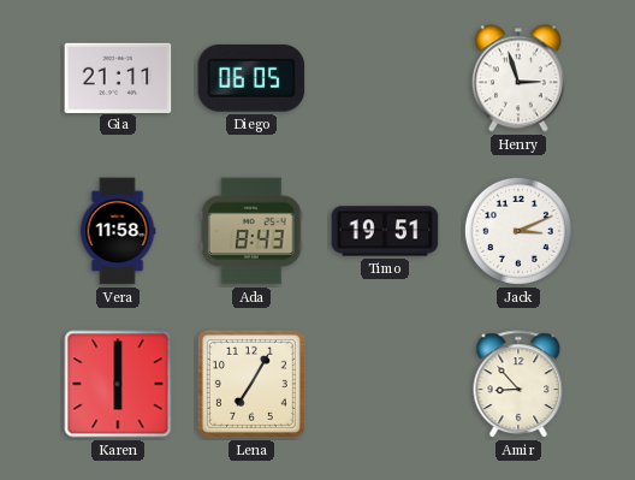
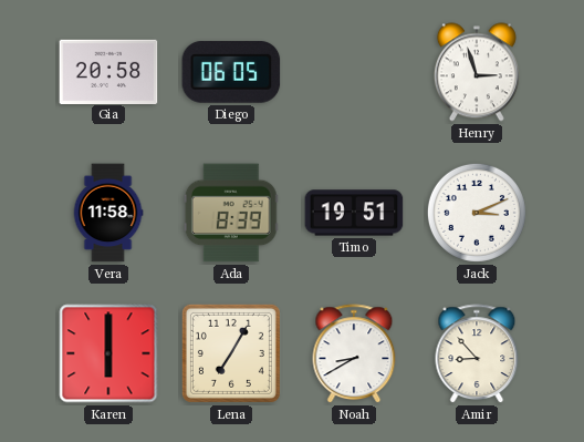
Gia: 21:11 -> 20:58
Ada: 8:43 -> 8:39
Noah: none -> 8:40
